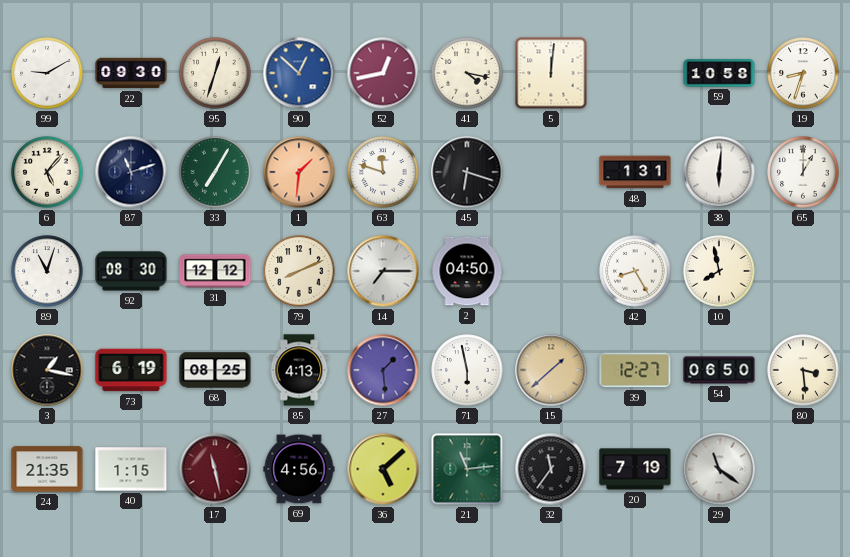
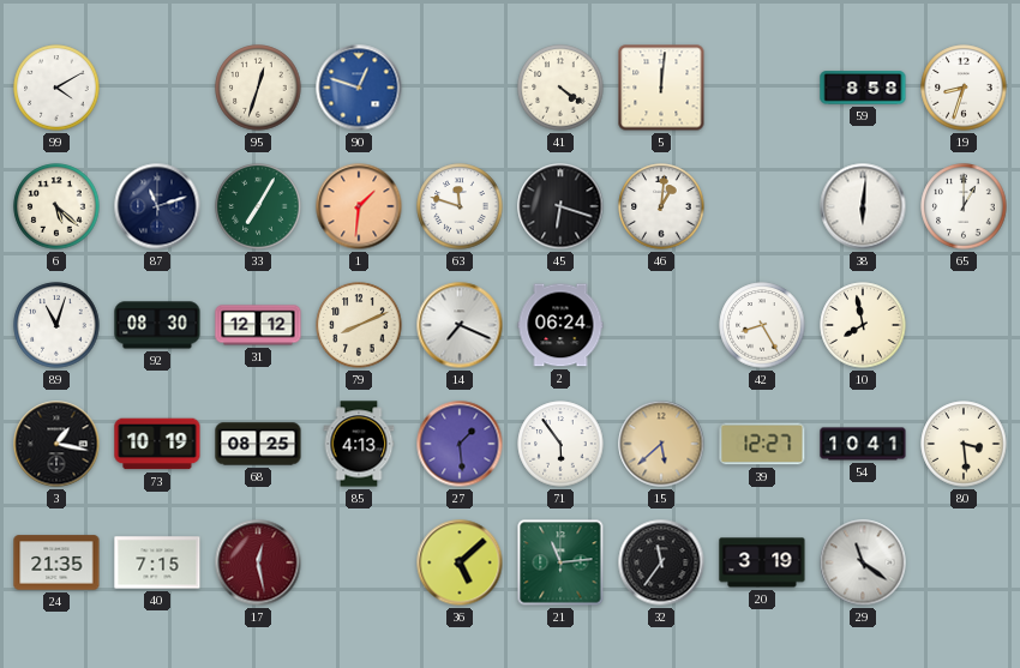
99: 9:10 -> 4:10
22: 09:30 -> none
90: 12:52 -> 12:48
52: 12:43 -> none
41: 4:17 -> 4:21
59: 10:58 -> 8:58
6: 5:07 -> 5:22
46: none -> 1:01
48: 1:31 -> none
14: 7:15 -> 7:19
2: 04:50 -> 06:24
73: 6:19 -> 10:19
71: 5:58 -> 5:54
15: 1:38 -> 5:38
54: 06:50 -> 10:41
40: 1:15 -> 7:15
17: 11:28 -> 12:28
69: 4:56 -> none
20: 7:19 -> 3:19
